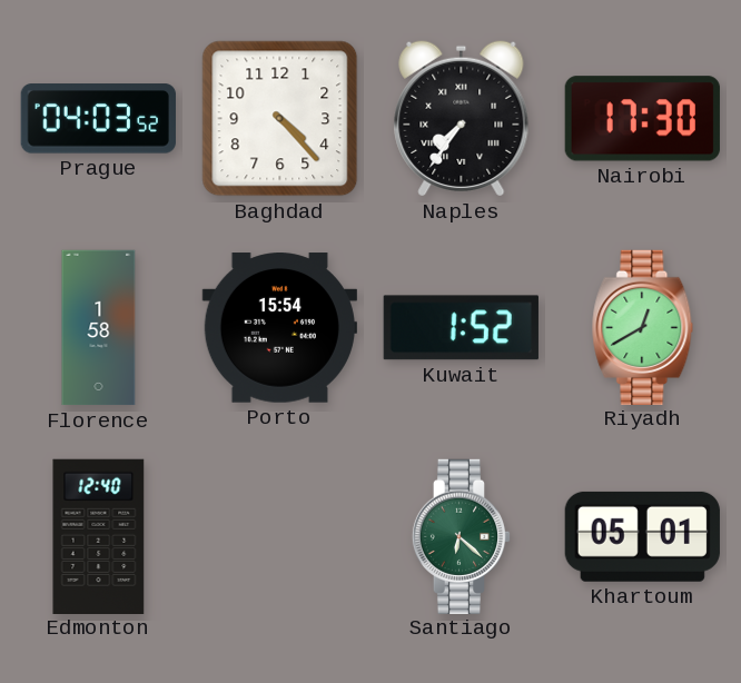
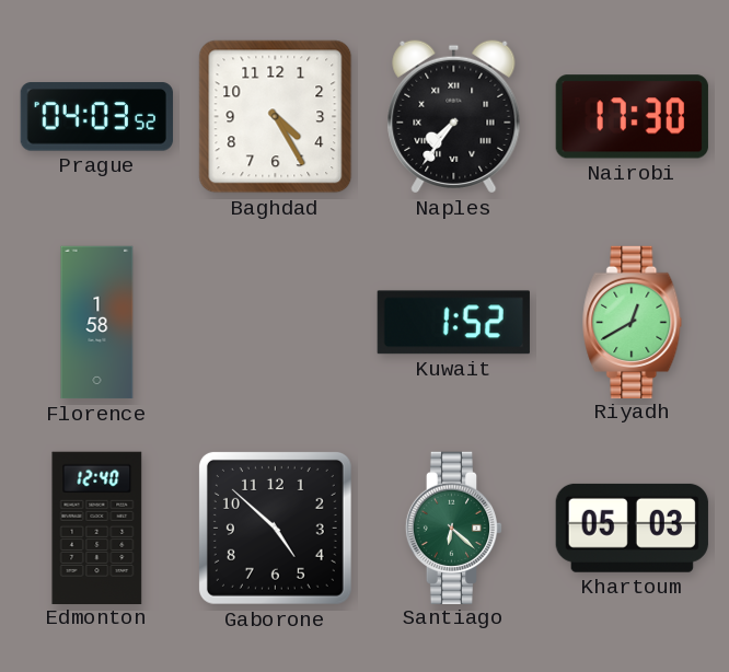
Baghdad: 4:23 -> 4:25
Porto: 15:54 -> none
Gaborone: none -> 4:52
Khartoum: 05:01 -> 05:03
